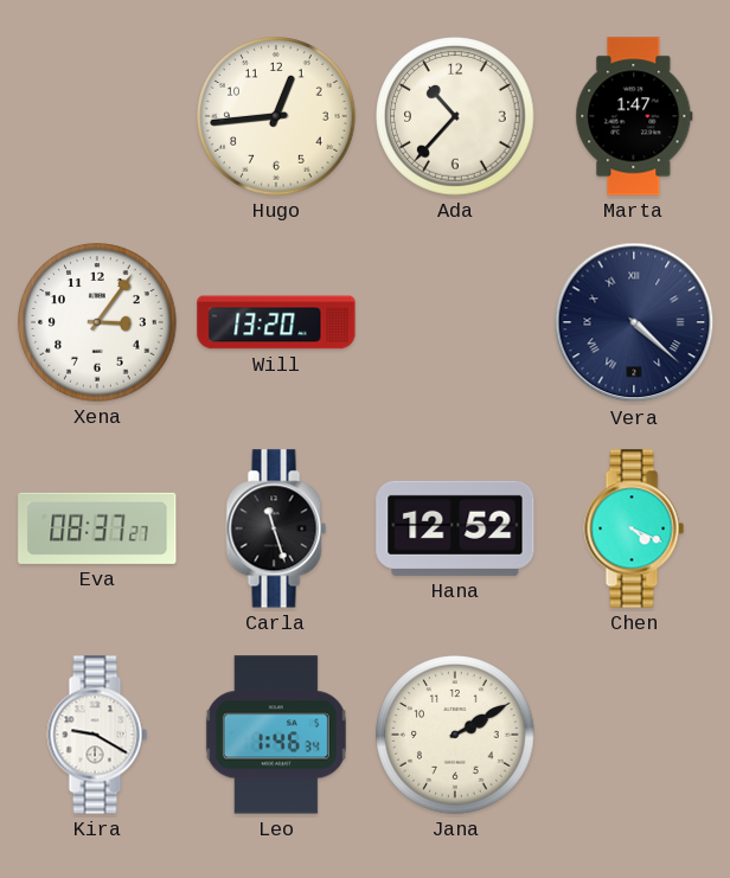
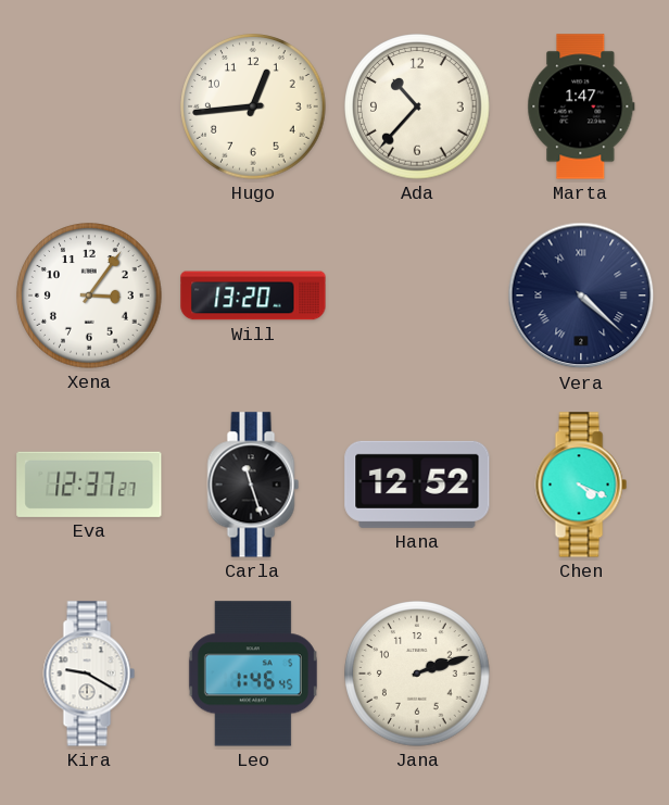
Eva: 08:37 -> 12:37
Leo: 1:46:34 -> 1:46:45
Jana: 2:10 -> 2:12
